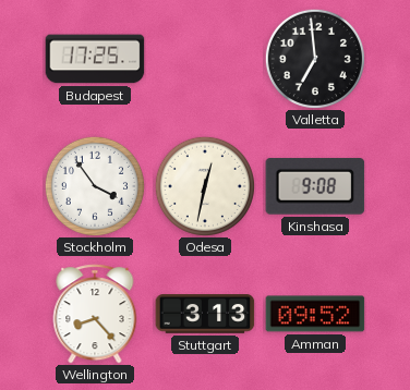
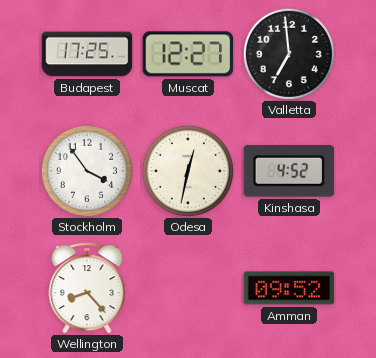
Muscat: none -> 12:27
Kinshasa: 9:08 -> 4:52
Stuttgart: 3:13 -> none
